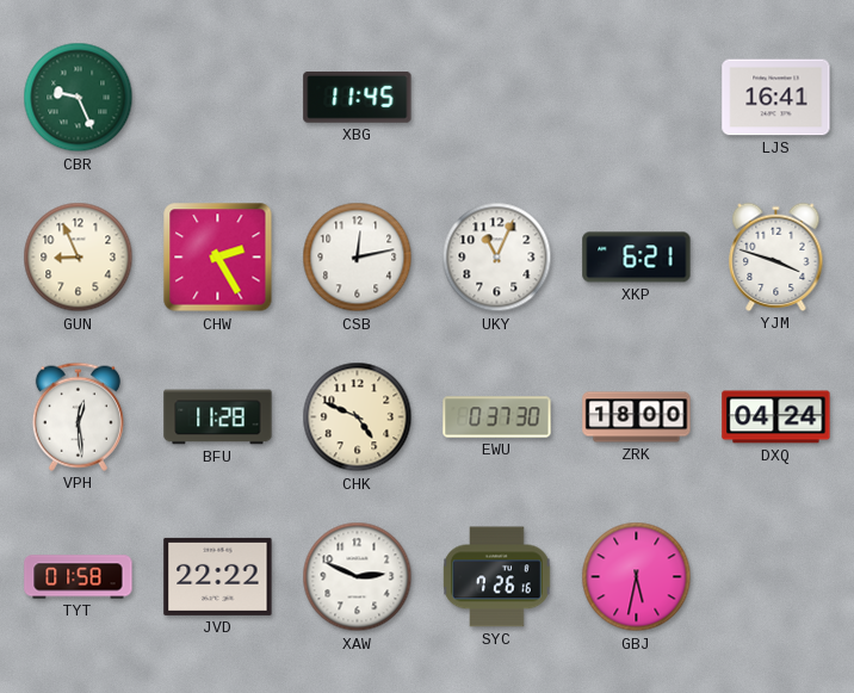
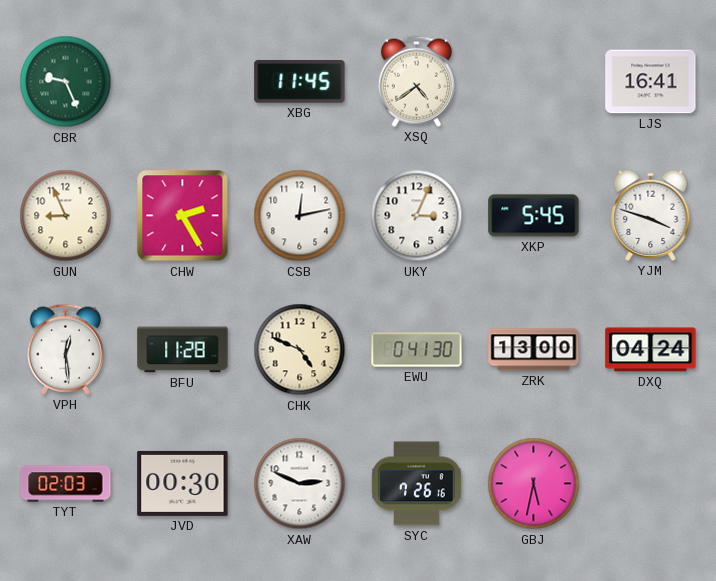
XSQ: none -> 4:39
UKY: 11:04 -> 3:04
XKP: 6:21 -> 5:45
EWU: 0:37 -> 0:41
ZRK: 18:00 -> 13:00
TYT: 01:58 -> 02:03
JVD: 22:22 -> 00:30
